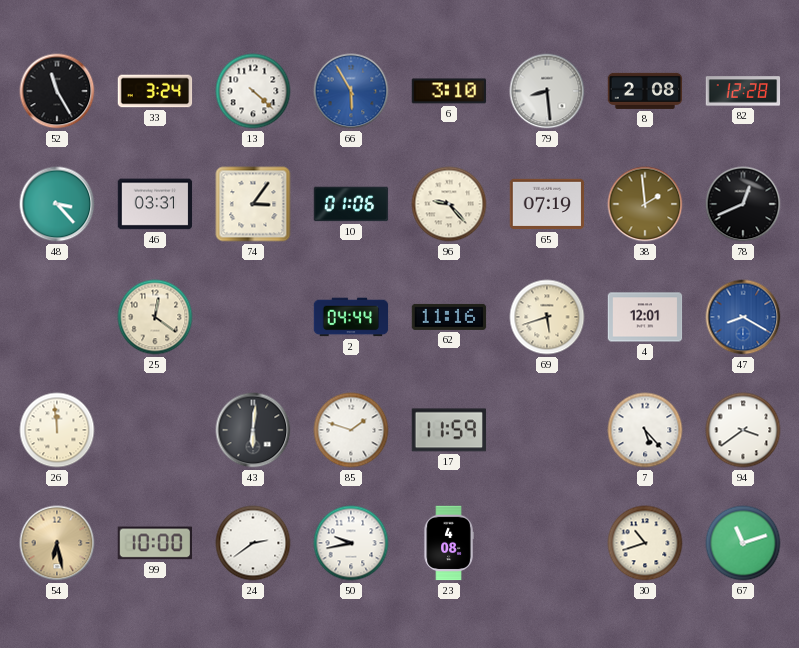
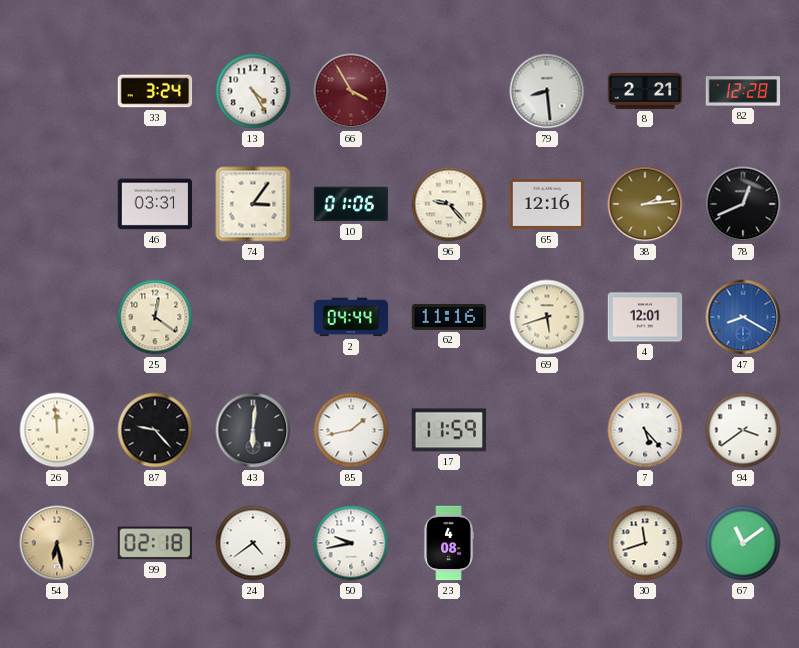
52: 11:25 -> none
13: 4:22 -> 4:25
66: 5:55 -> 3:55
66 dial: blue -> burgundy
6: 3:10 -> none
8: 2:08 -> 2:21
48: 3:23 -> none
65: 07:19 -> 12:16
38: 1:59 -> 2:14
87: none -> 9:23
85: 1:48 -> 1:43
99: 10:00 -> 02:18
24: 2:39 -> 4:39
30: 10:42 -> 11:42
67: 11:12 -> 11:09
